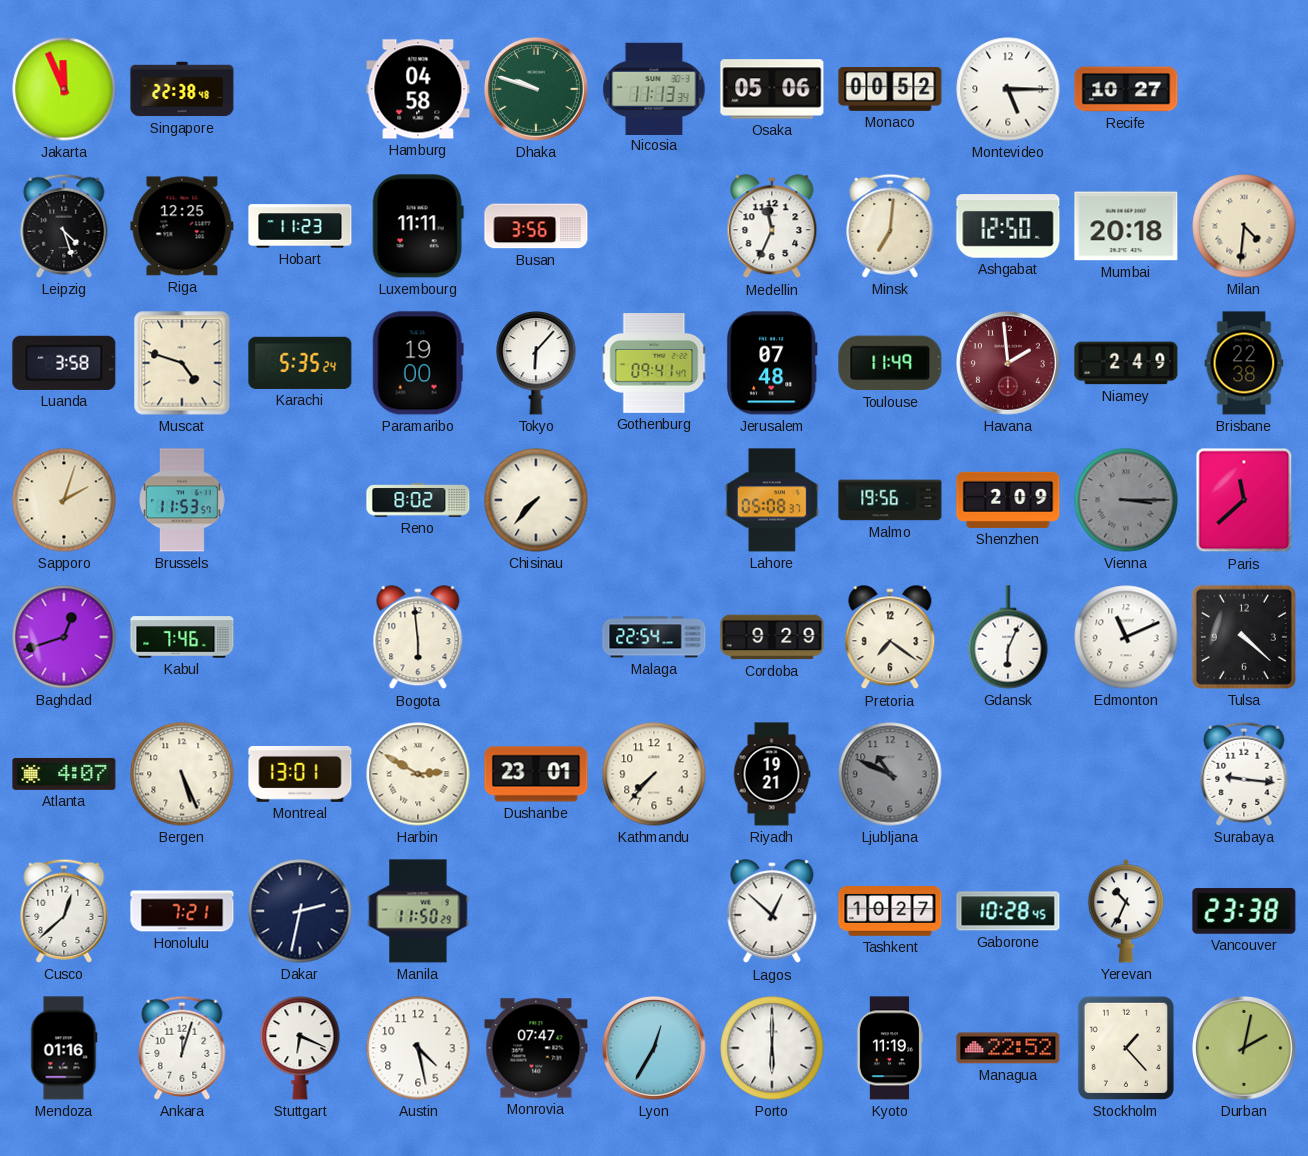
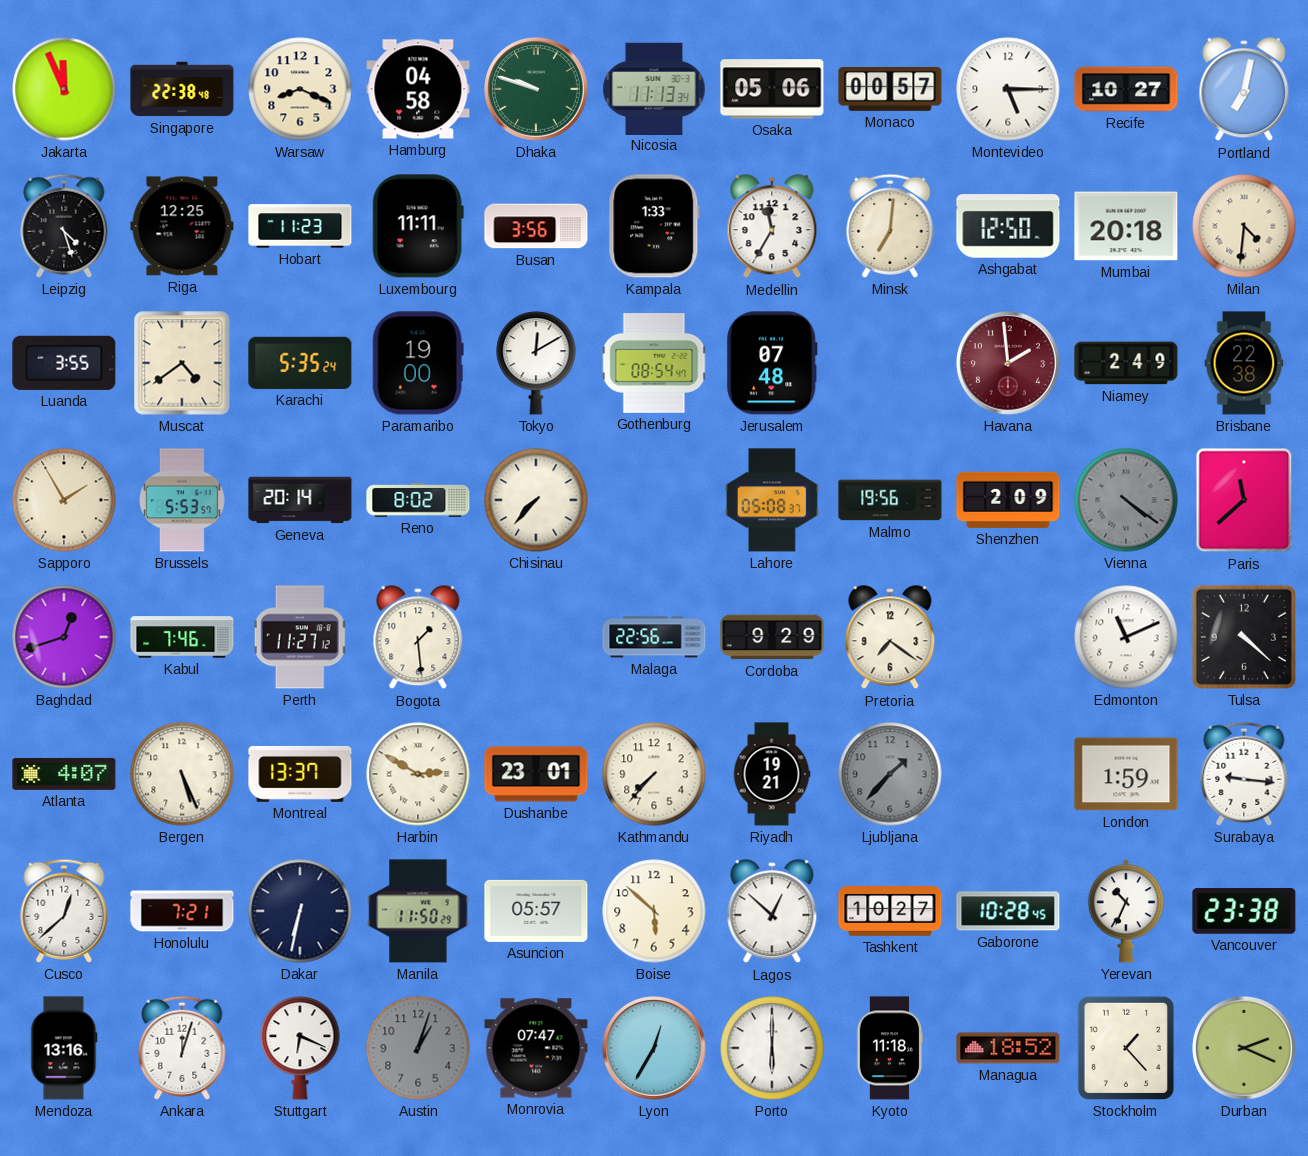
Warsaw: none -> 8:19
Monaco: 00:52 -> 00:57
Portland: none -> 7:02
Kampala: none -> 1:33
Medellin: 11:34 -> 11:35
Luanda: 3:58 -> 3:55
Muscat: 4:48 -> 4:39
Tokyo: 6:07 -> 12:10
Gothenburg: 09:41 -> 08:54
Toulouse: 11:49 -> none
Sapporo: 2:03 -> 1:55
Brussels: 11:53 -> 5:53
Geneva: none -> 20:14
Vienna: 3:15 -> 4:21
Perth: none -> 11:27
Bogota: 5:59 -> 1:29
Malaga: 22:54 -> 22:56
Gdansk: 6:04 -> none
Montreal: 13:01 -> 13:37
Ljubljana: 10:49 -> 1:37
London: none -> 1:59
Dakar: 2:32 -> 6:32
Asuncion: none -> 05:57
Boise: none -> 5:52
Mendoza: 01:16 -> 13:16
Austin: 4:28 -> 1:03
Austin dial: white -> grey
Kyoto: 11:19 -> 11:18
Managua: 22:52 -> 18:52
Durban: 2:02 -> 2:19
